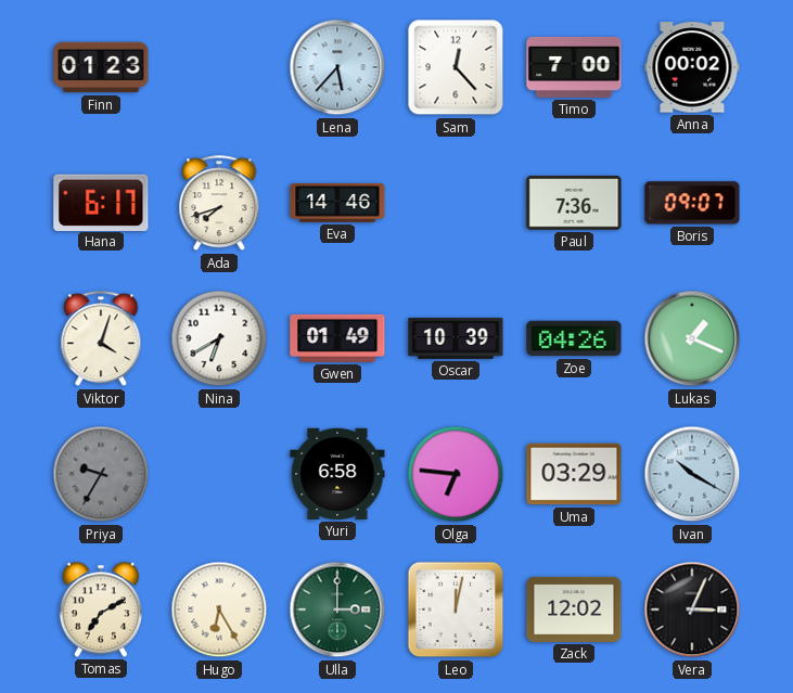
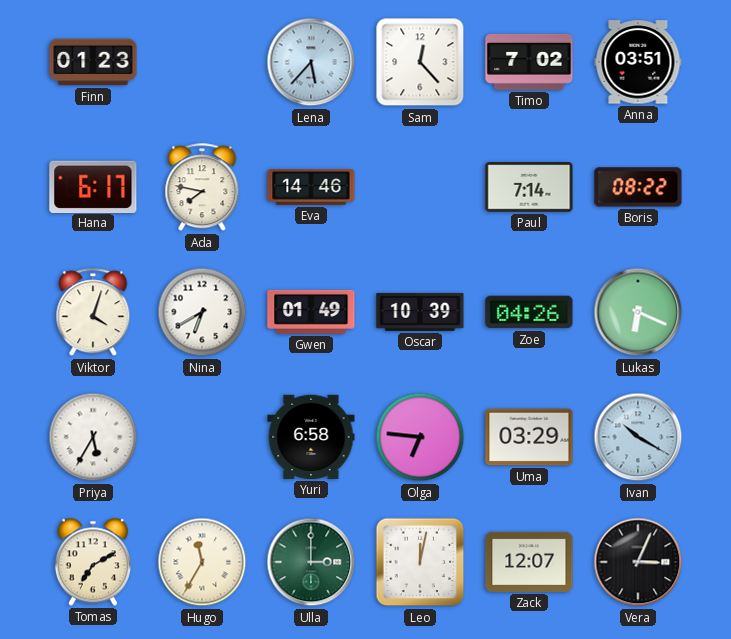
Timo: 7:00 -> 7:02
Anna: 00:02 -> 03:51
Ada: 7:42 -> 7:47
Paul: 7:36 -> 7:14
Boris: 09:07 -> 08:22
Lukas: 1:19 -> 6:19
Priya: 9:35 -> 5:35
Priya dial: grey -> white
Hugo: 6:25 -> 11:35
Zack: 12:02 -> 12:07
